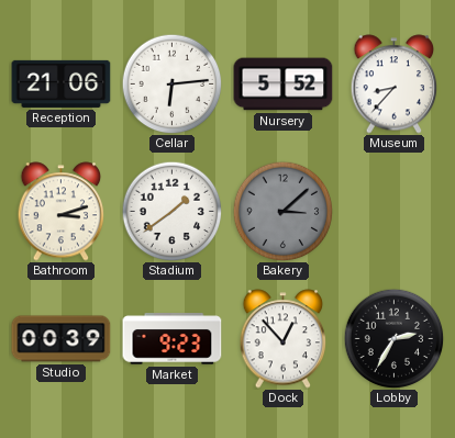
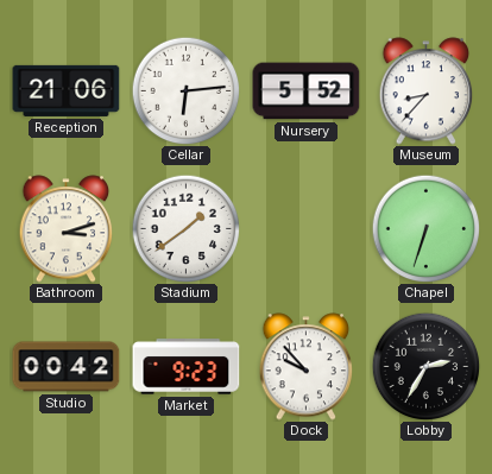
Bakery: 3:08 -> none
Chapel: none -> 6:33
Studio: 00:39 -> 00:42
Dock: 12:53 -> 9:53
